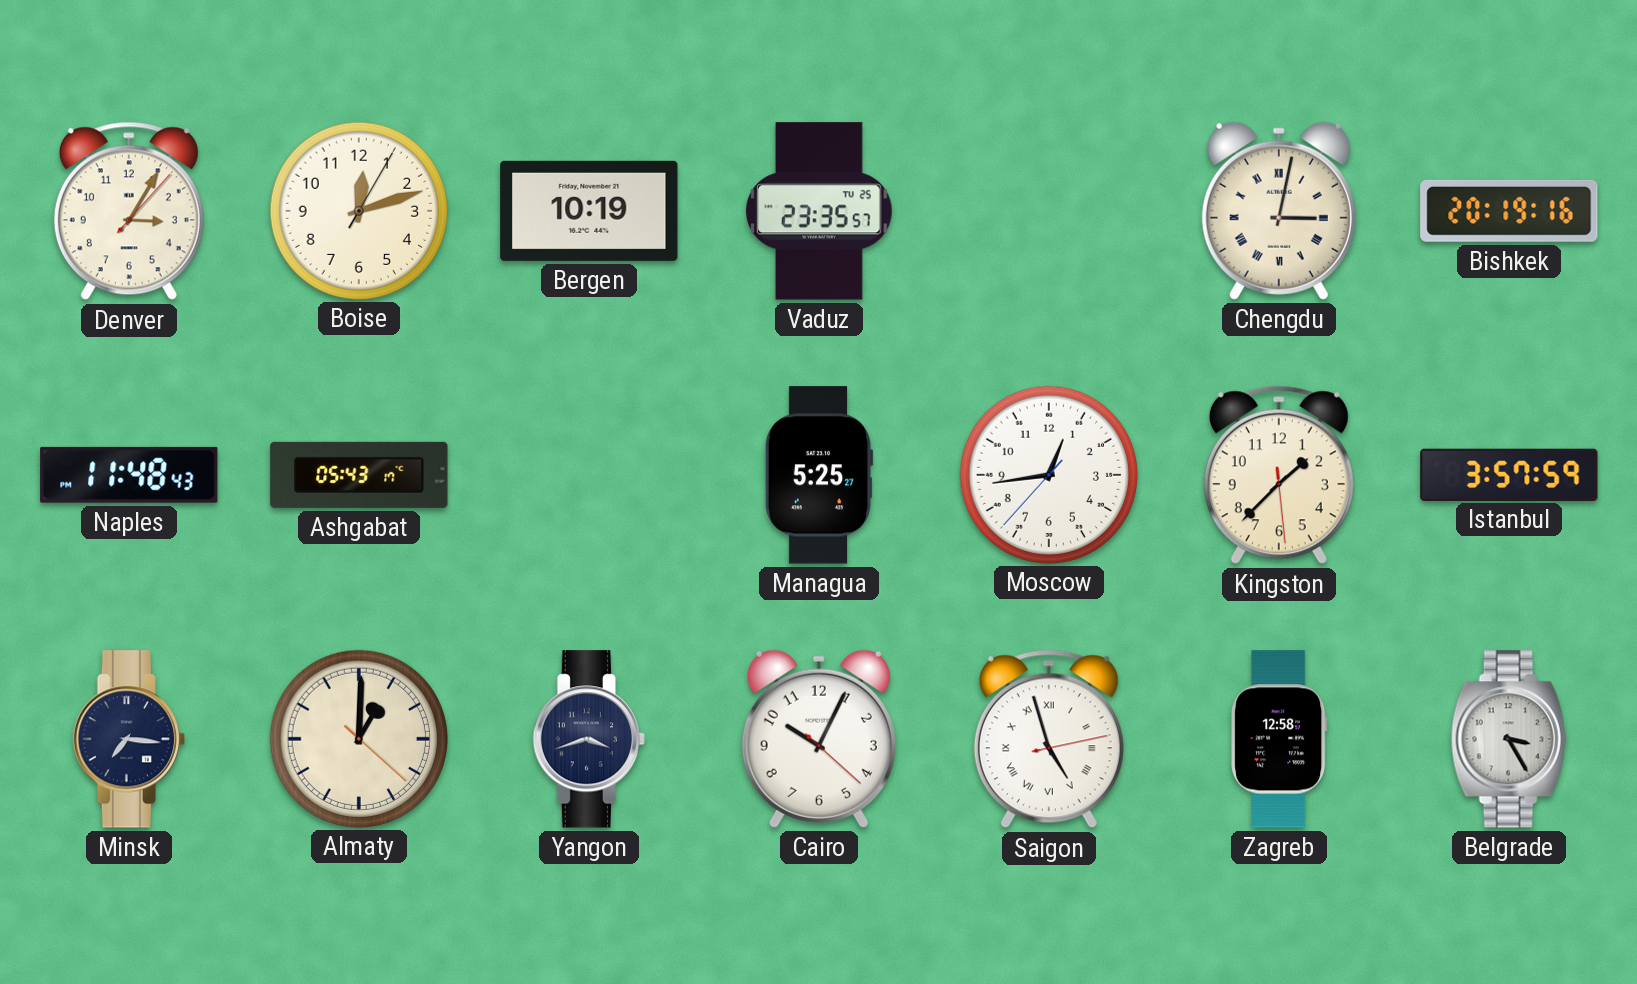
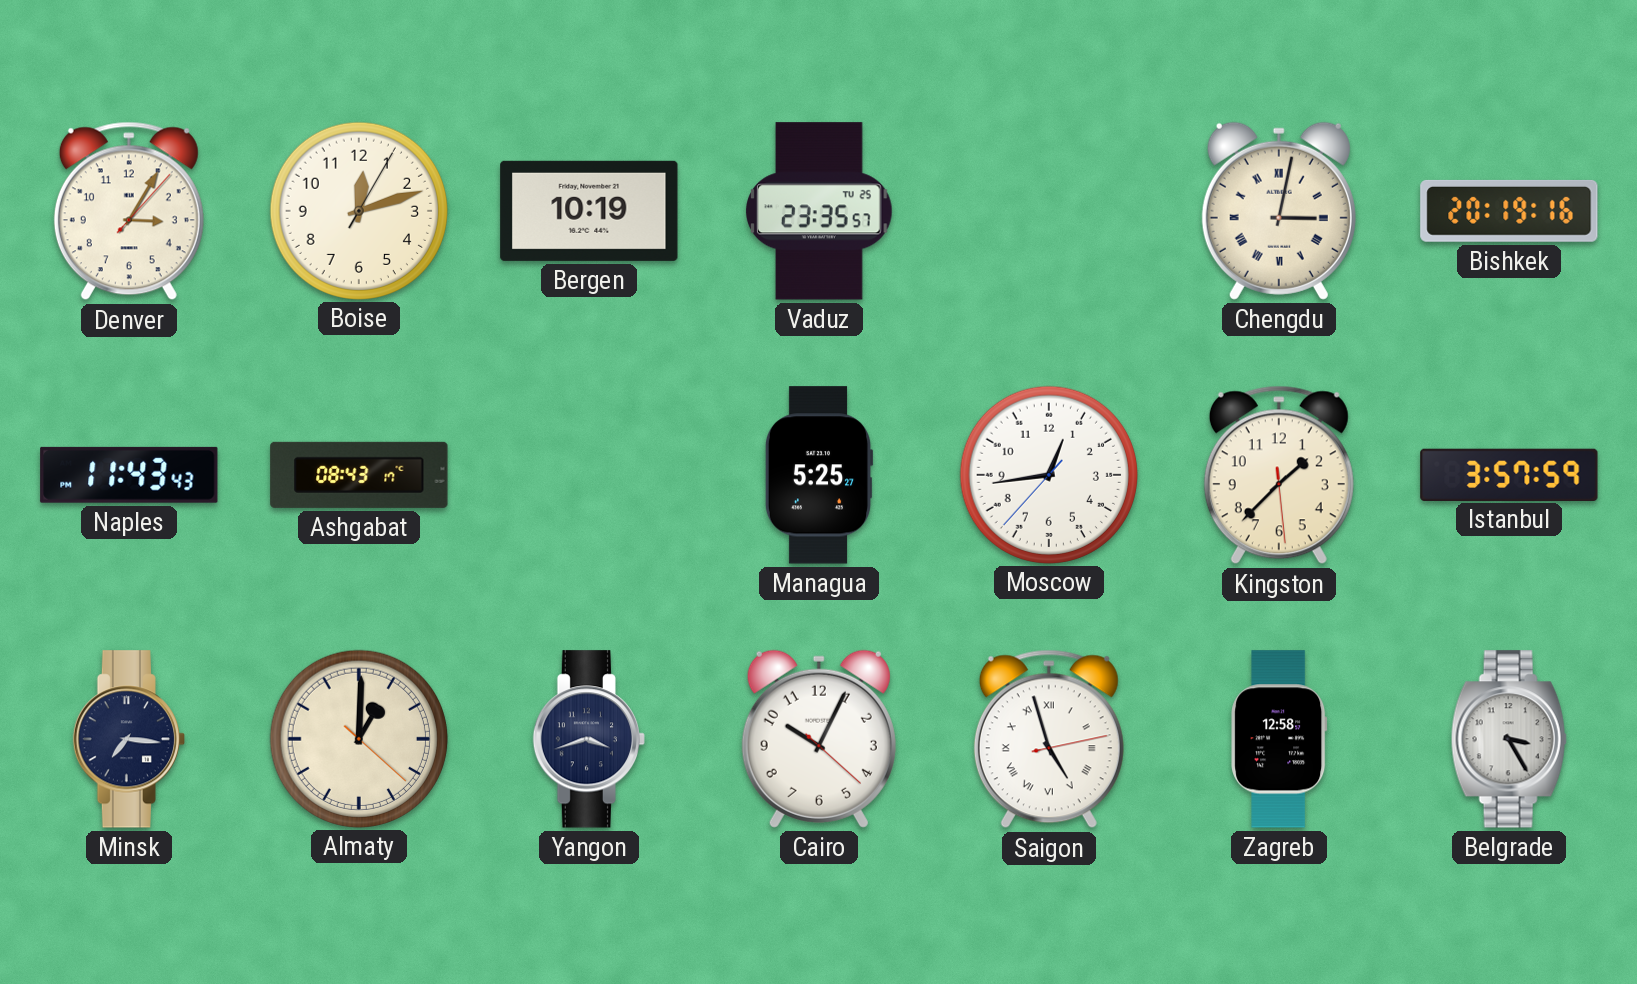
Naples: 11:48 -> 11:43
Ashgabat: 05:43 -> 08:43
